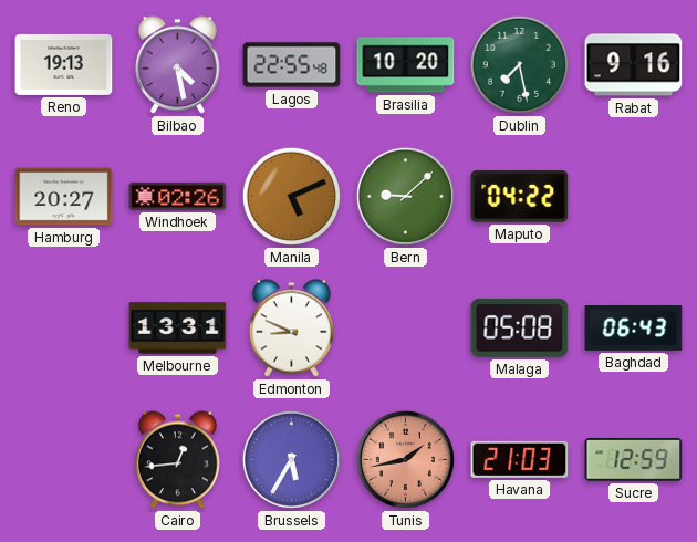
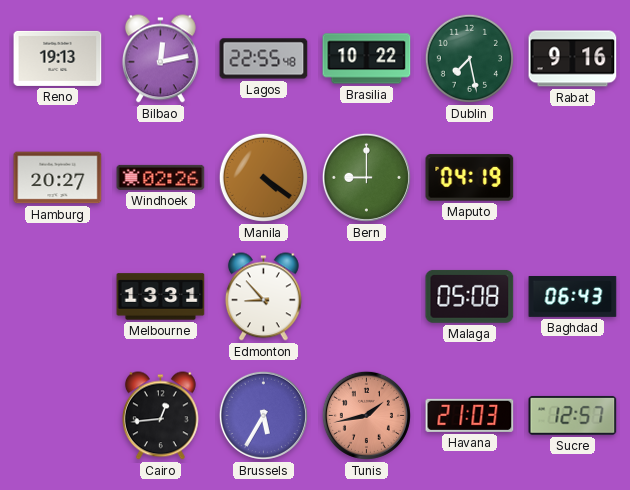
Bilbao: 4:28 -> 12:13
Brasilia: 10:20 -> 10:22
Manila: 5:11 -> 4:21
Bern: 9:08 -> 9:00
Maputo: 04:22 -> 04:19
Edmonton: 8:49 -> 8:53
Sucre: 12:59 -> 12:57
